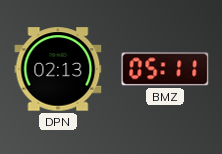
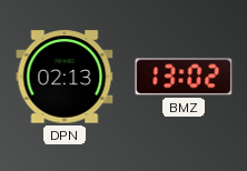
BMZ: 05:11 -> 13:02
